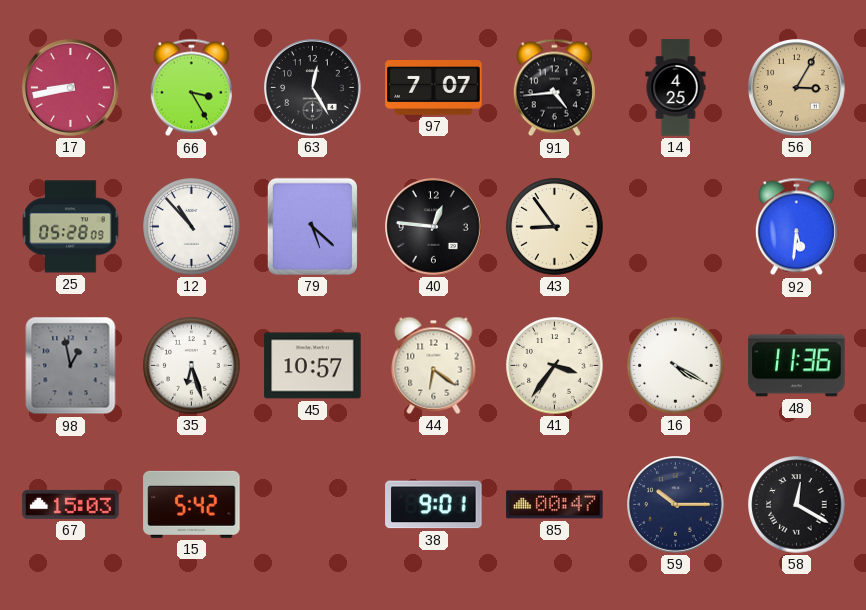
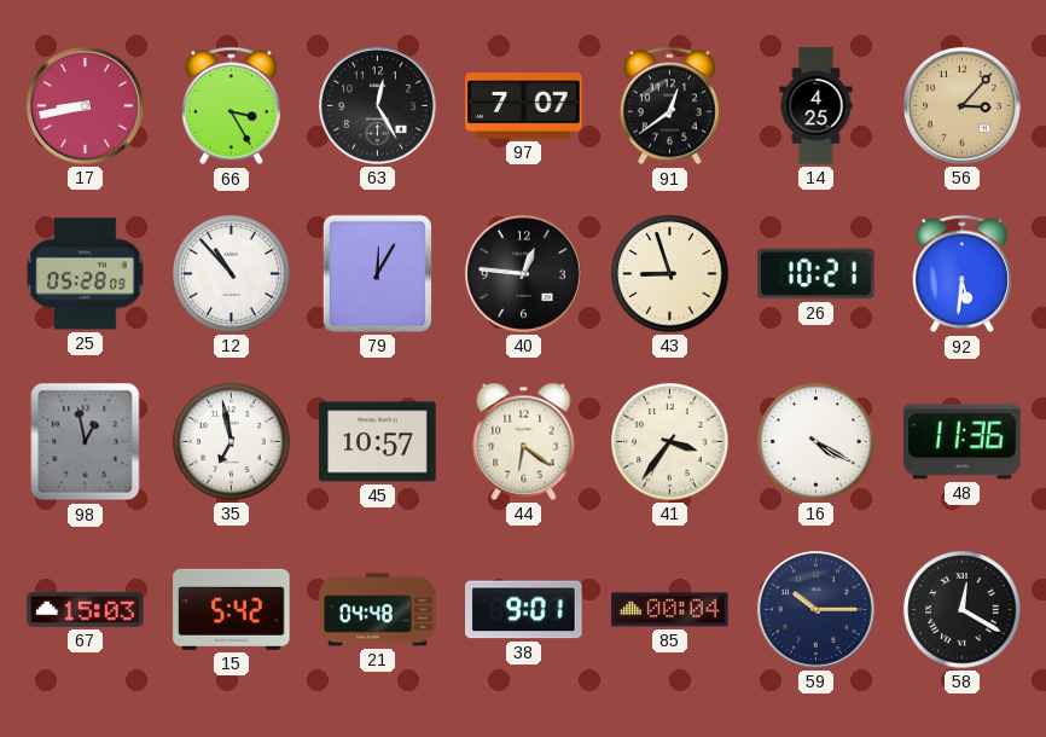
91: 4:44 -> 12:39
56: 3:05 -> 3:07
79: 5:22 -> 12:05
43: 8:54 -> 8:57
26: none -> 10:21
35: 6:27 -> 6:58
21: none -> 04:48
85: 00:47 -> 00:04
